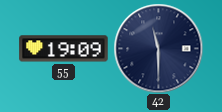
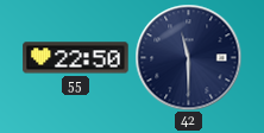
55: 19:09 -> 22:50
